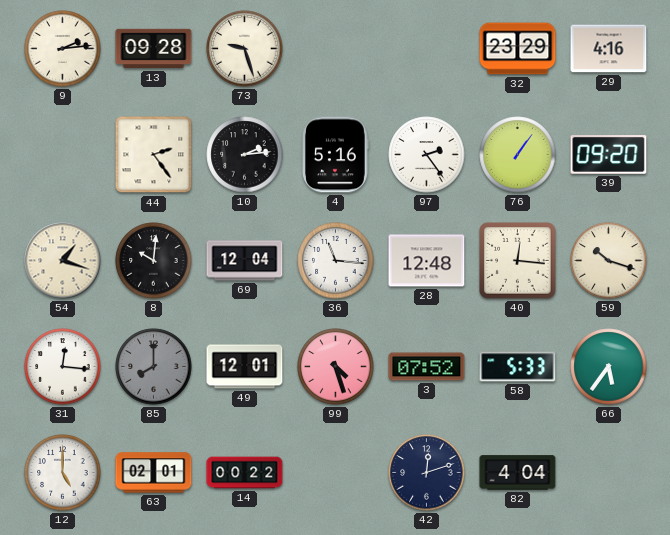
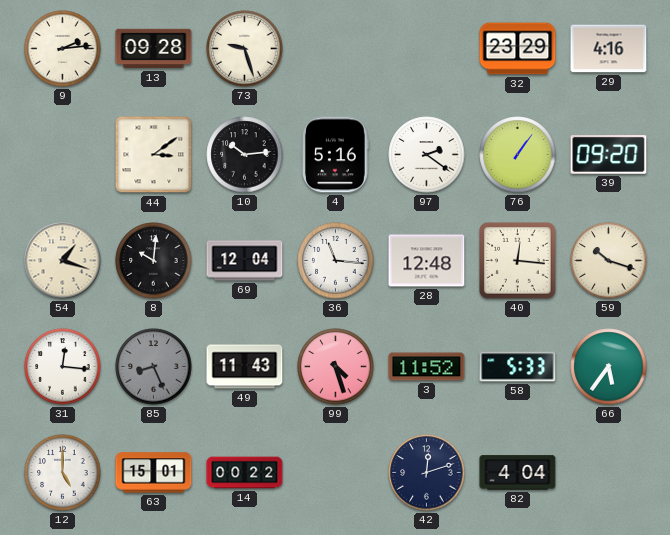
44: 2:24 -> 3:09
10: 2:14 -> 10:14
97: 2:24 -> 2:21
85: 8:00 -> 8:26
49: 12:01 -> 11:43
3: 07:52 -> 11:52
63: 02:01 -> 15:01
